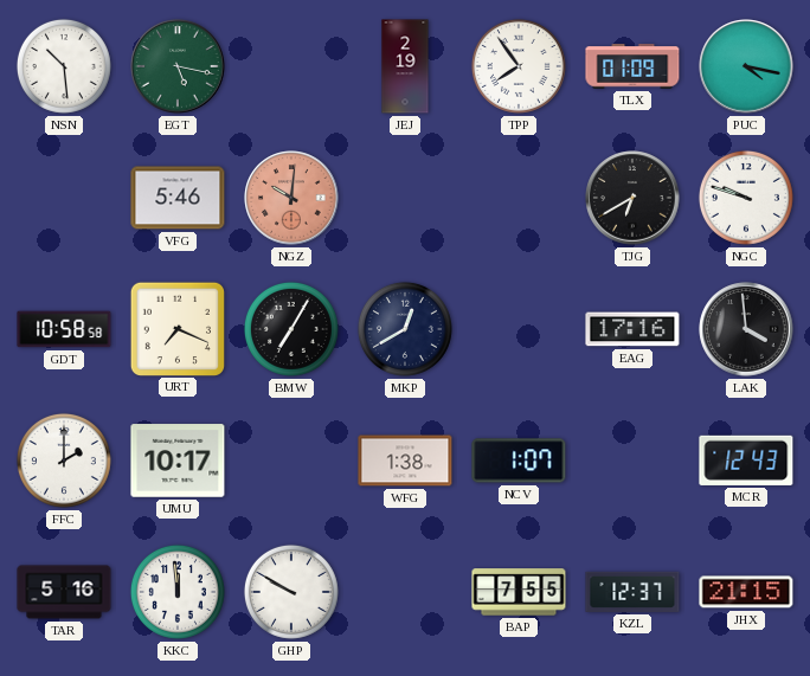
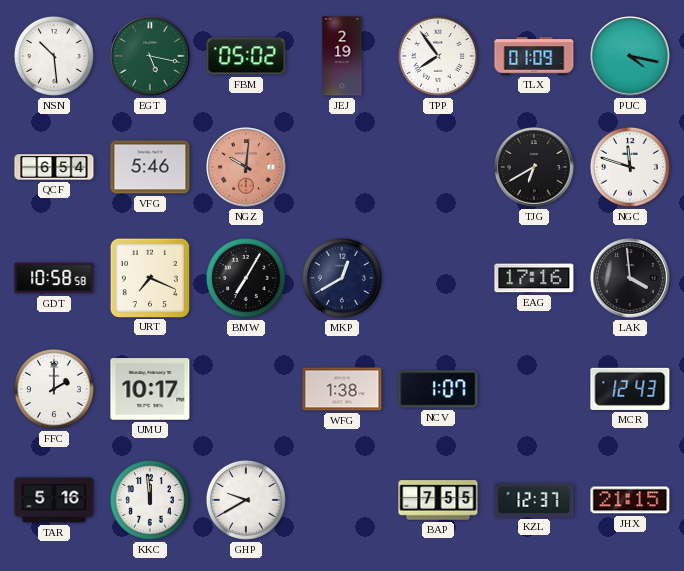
FBM: none -> 05:02
QCF: none -> 6:54
NGC: 9:48 -> 11:48
GHP: 9:50 -> 9:40
